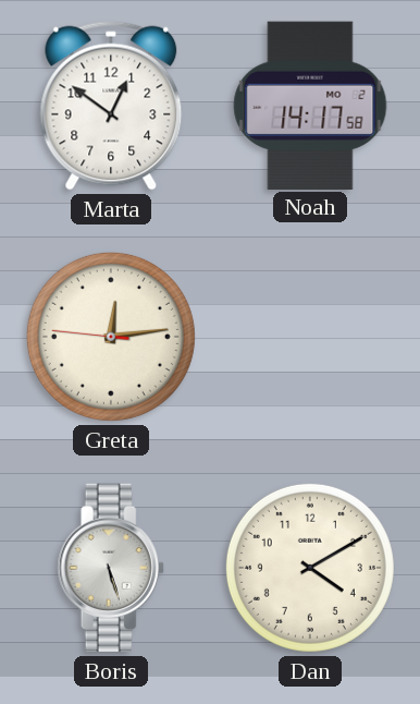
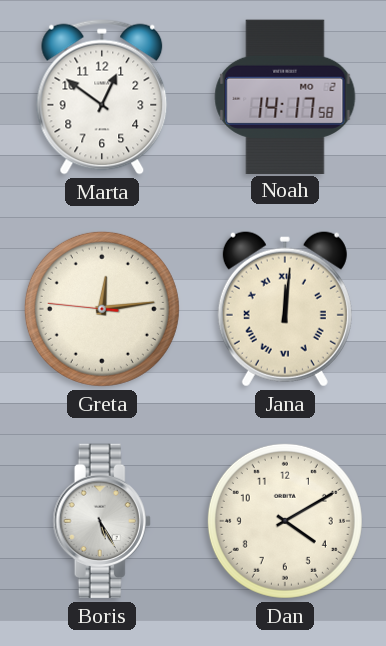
Jana: none -> 12:01
Boris: 5:27 -> 5:25
